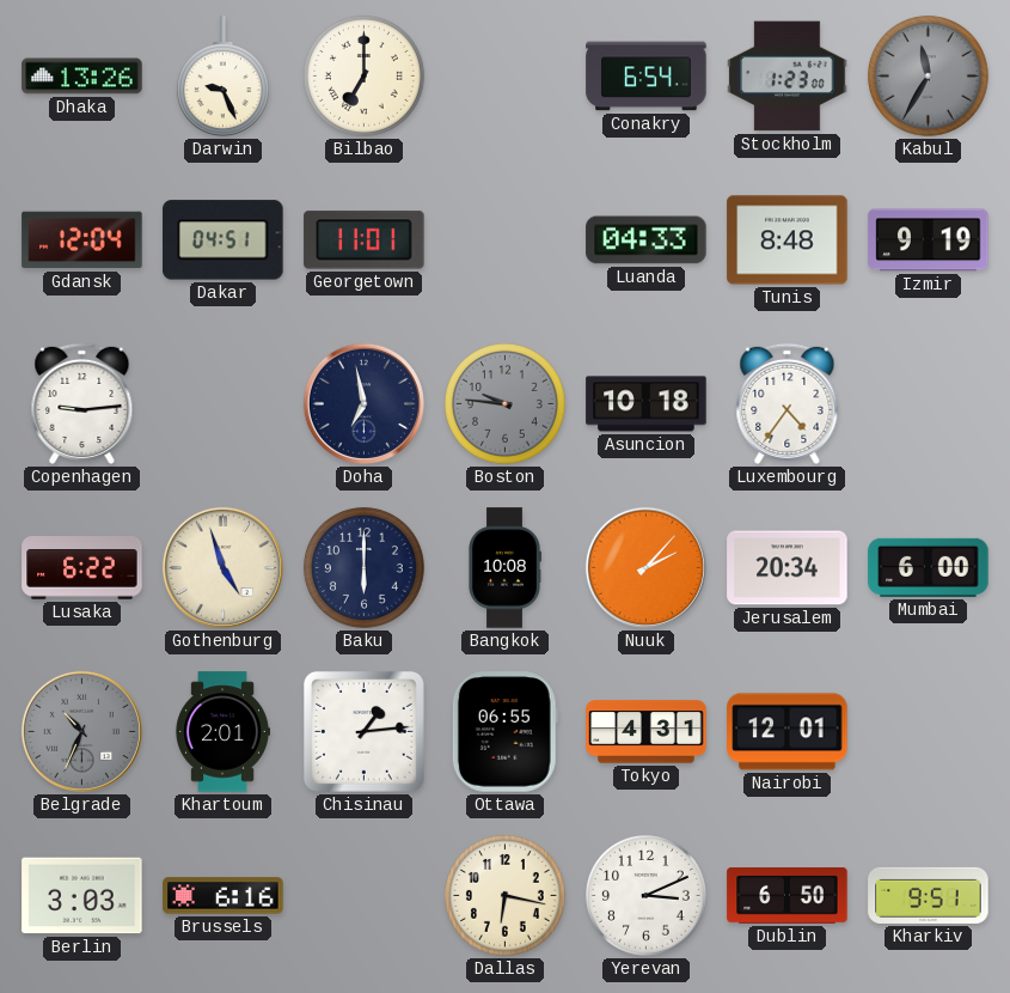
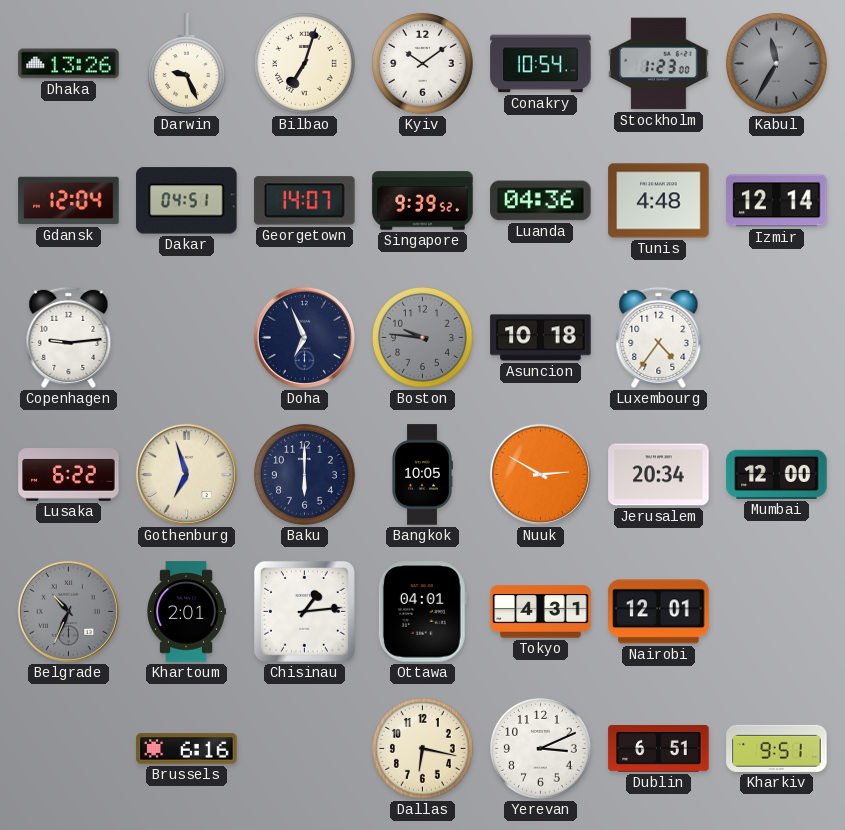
Bilbao: 7:00 -> 7:03
Kyiv: none -> 10:09
Conakry: 6:54 -> 10:54
Georgetown: 11:01 -> 14:07
Singapore: none -> 9:39
Luanda: 04:33 -> 04:36
Tunis: 8:48 -> 4:48
Izmir: 9:19 -> 12:14
Doha: 6:58 -> 6:56
Gothenburg: 4:57 -> 6:57
Bangkok: 10:08 -> 10:05
Nuuk: 2:07 -> 2:50
Mumbai: 6:00 -> 12:00
Ottawa: 06:55 -> 04:01
Berlin: 3:03 -> none
Dublin: 6:50 -> 6:51
